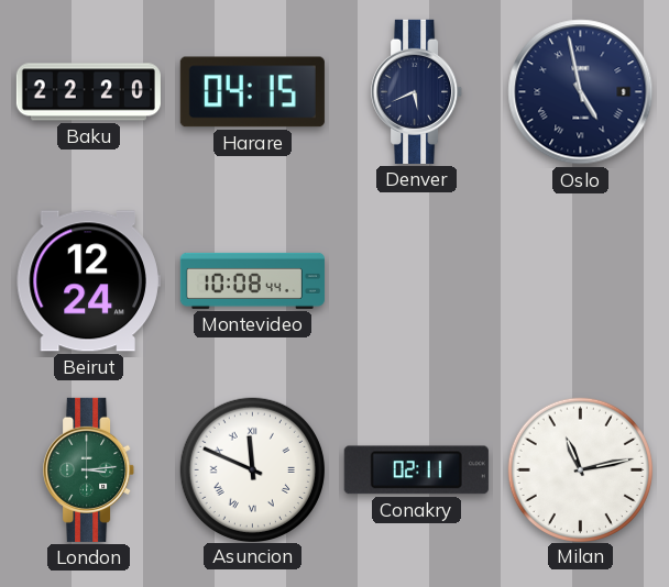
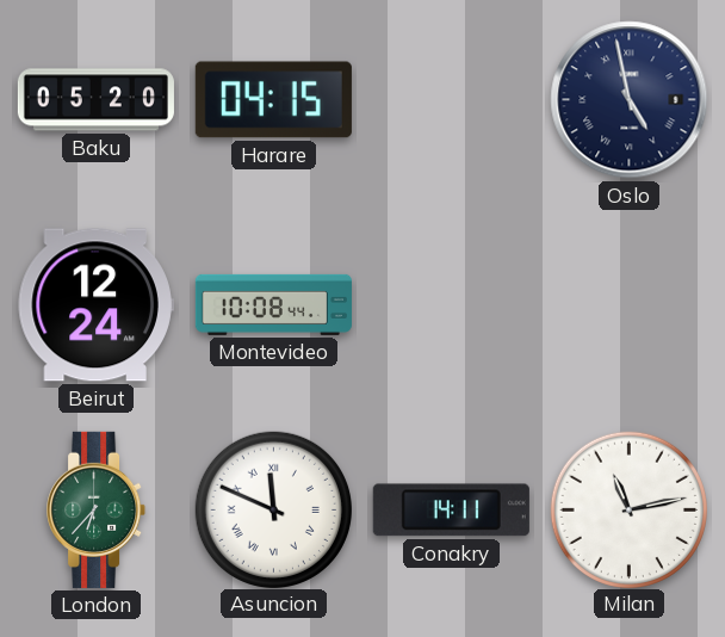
Baku: 22:20 -> 05:20
Denver: 5:41 -> none
London: 3:14 -> 6:37
Conakry: 02:11 -> 14:11
